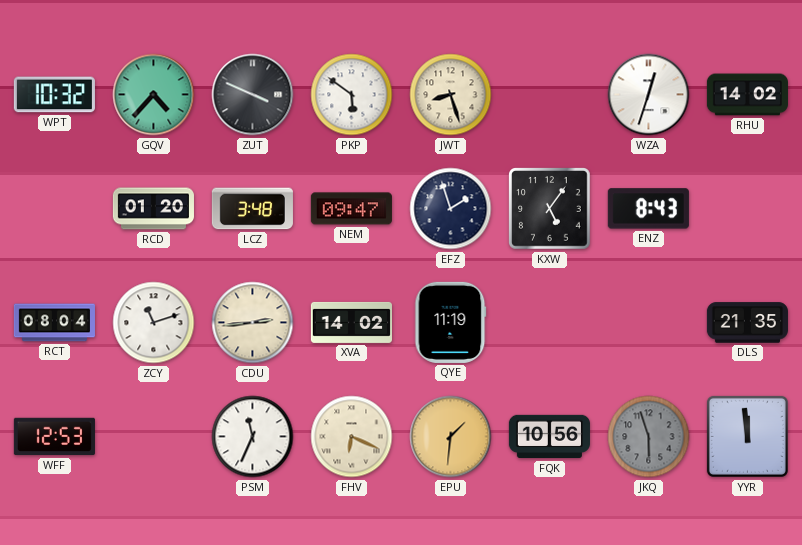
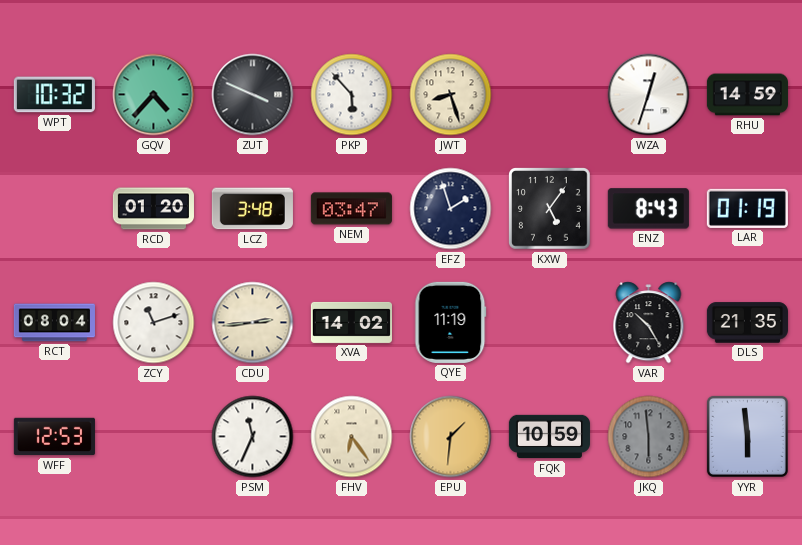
PKP: 5:51 -> 5:53
RHU: 14:02 -> 14:59
NEM: 09:47 -> 03:47
LAR: none -> 01:19
VAR: none -> 10:25
FHV: 6:19 -> 6:24
FQK: 10:56 -> 10:59
JKQ: 5:57 -> 5:59
YYR: 11:59 -> 5:59
